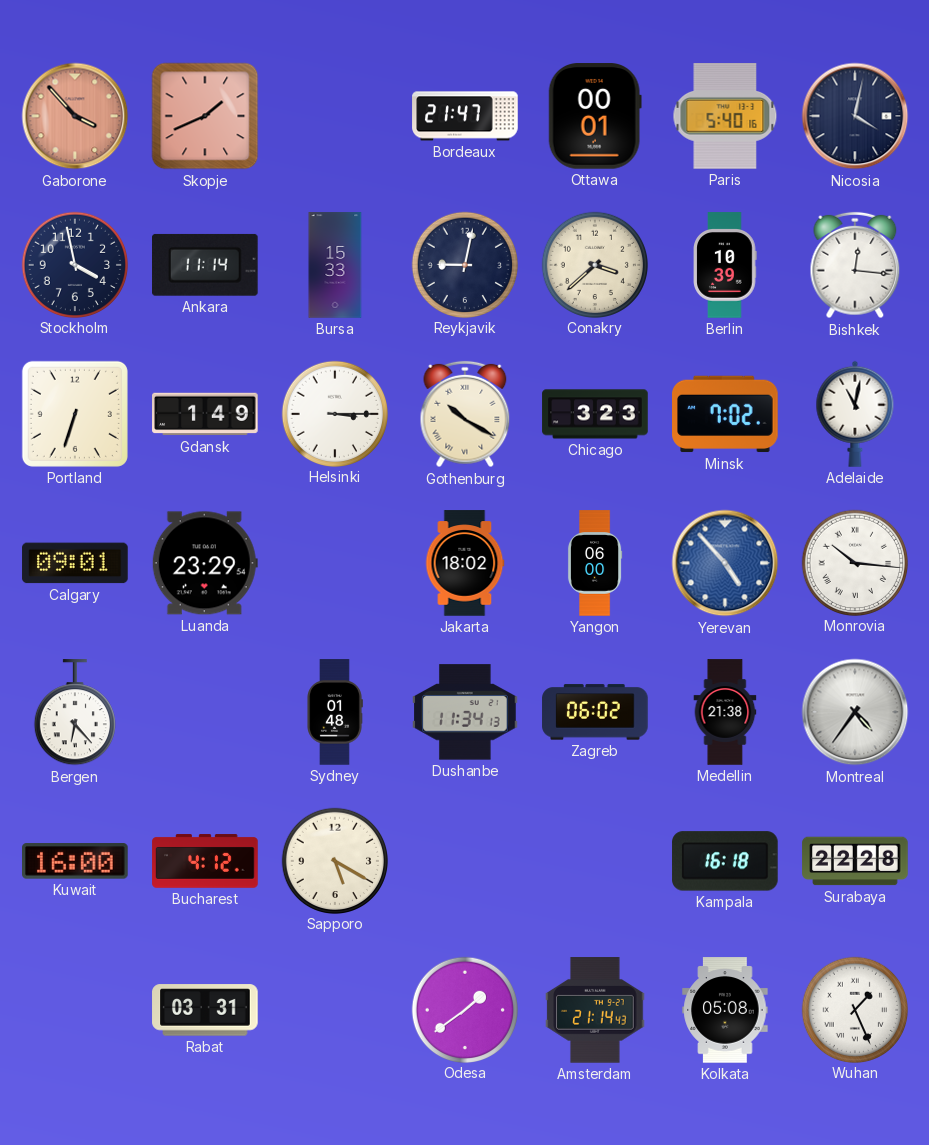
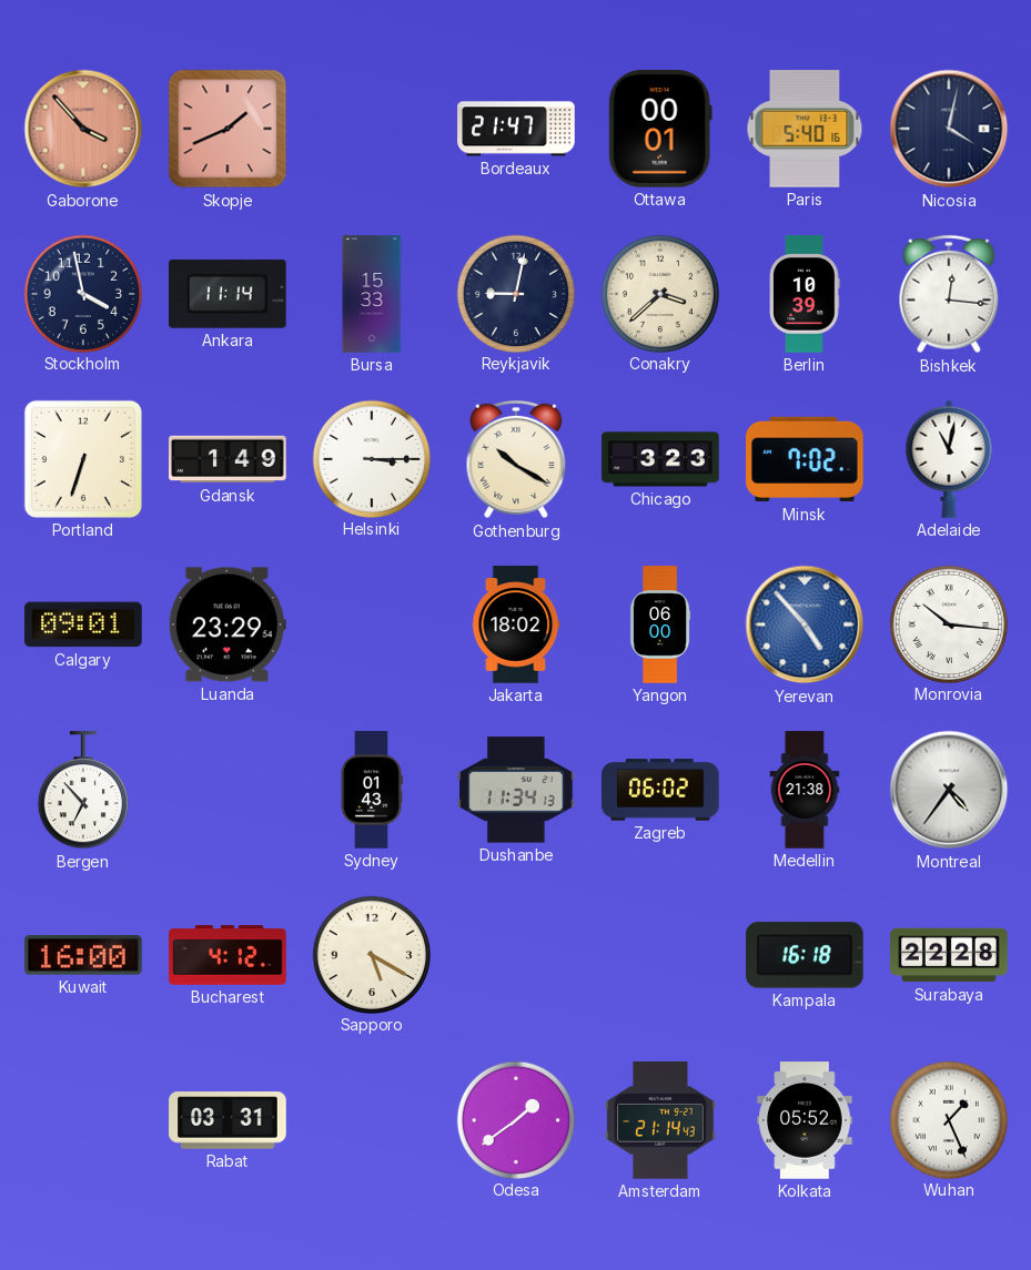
Bergen: 6:23 -> 6:53
Sydney: 01:48 -> 01:43
Kolkata: 05:08 -> 05:52
